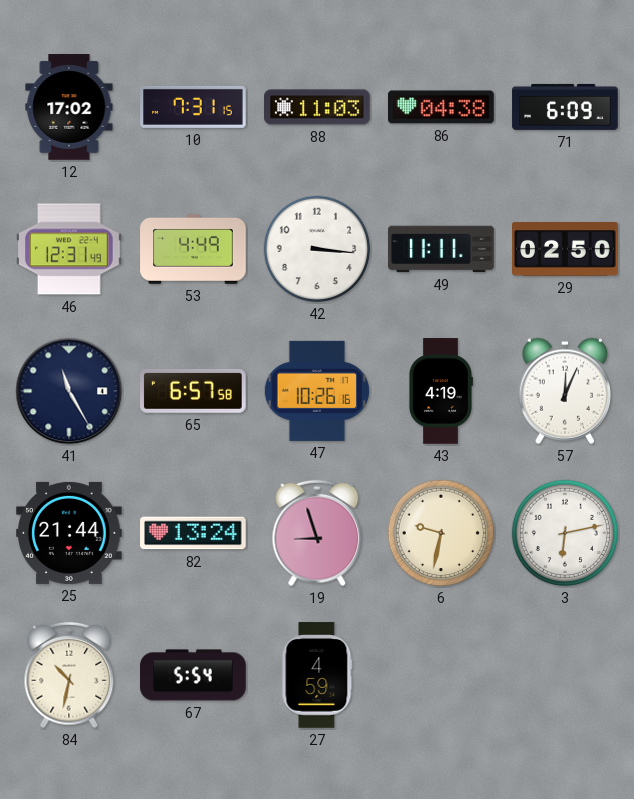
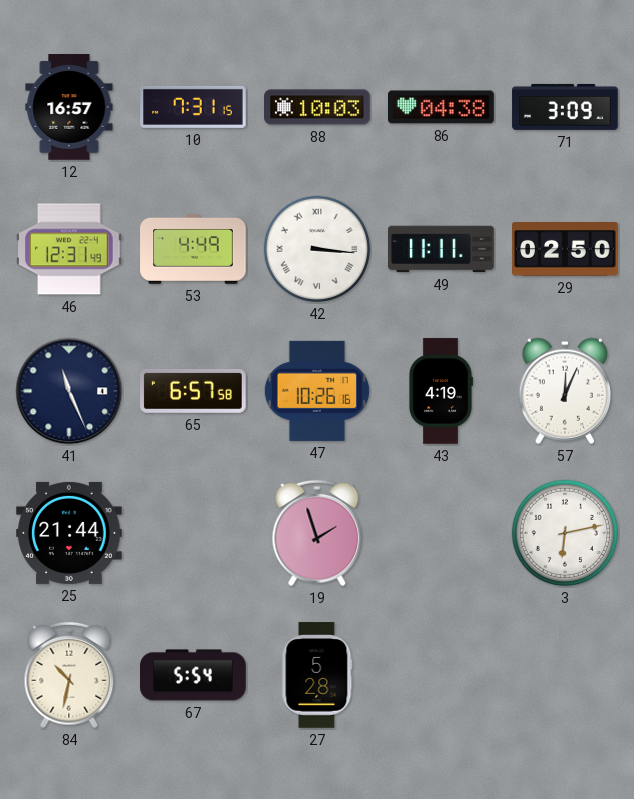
12: 17:02 -> 16:57
88: 11:03 -> 10:03
71: 6:09 -> 3:09
42 numerals: Arabic -> Roman
41: 11:25 -> 11:26
82: 13:24 -> none
19: 8:57 -> 1:57
6: 9:32 -> none
27: 4:59 -> 5:28
